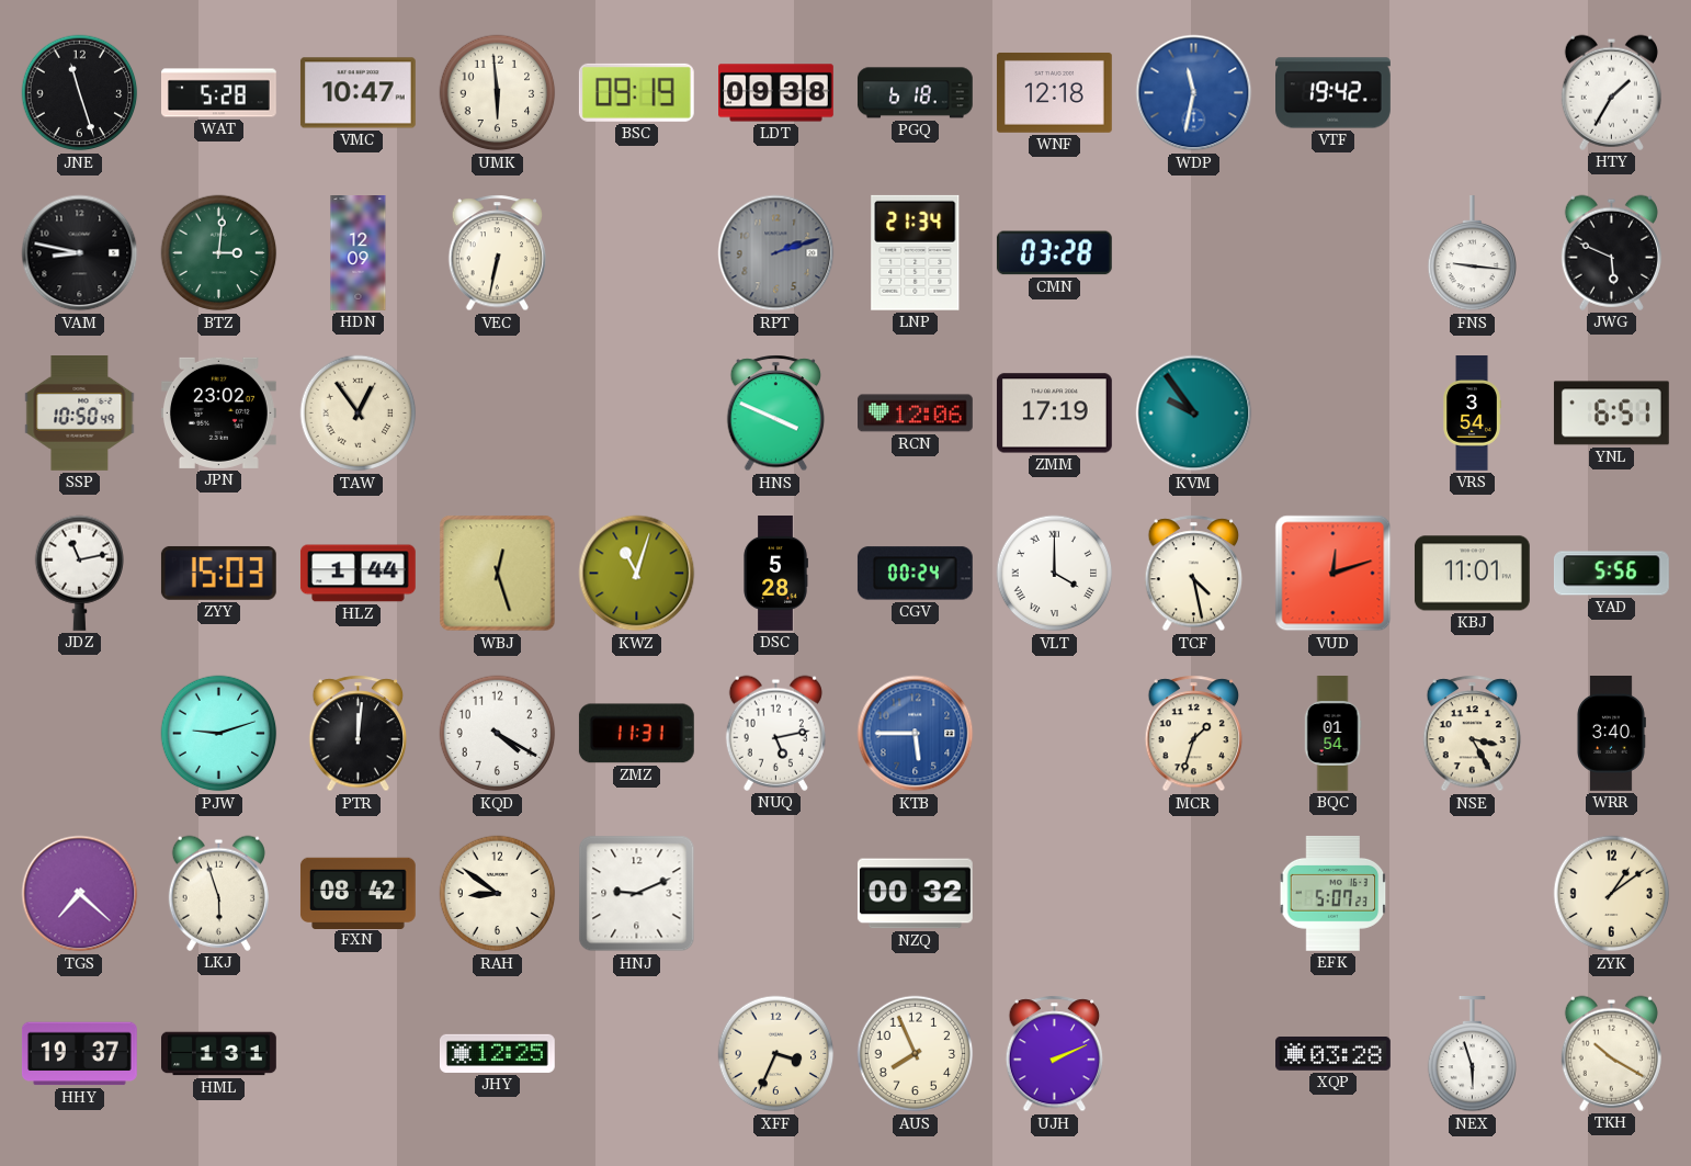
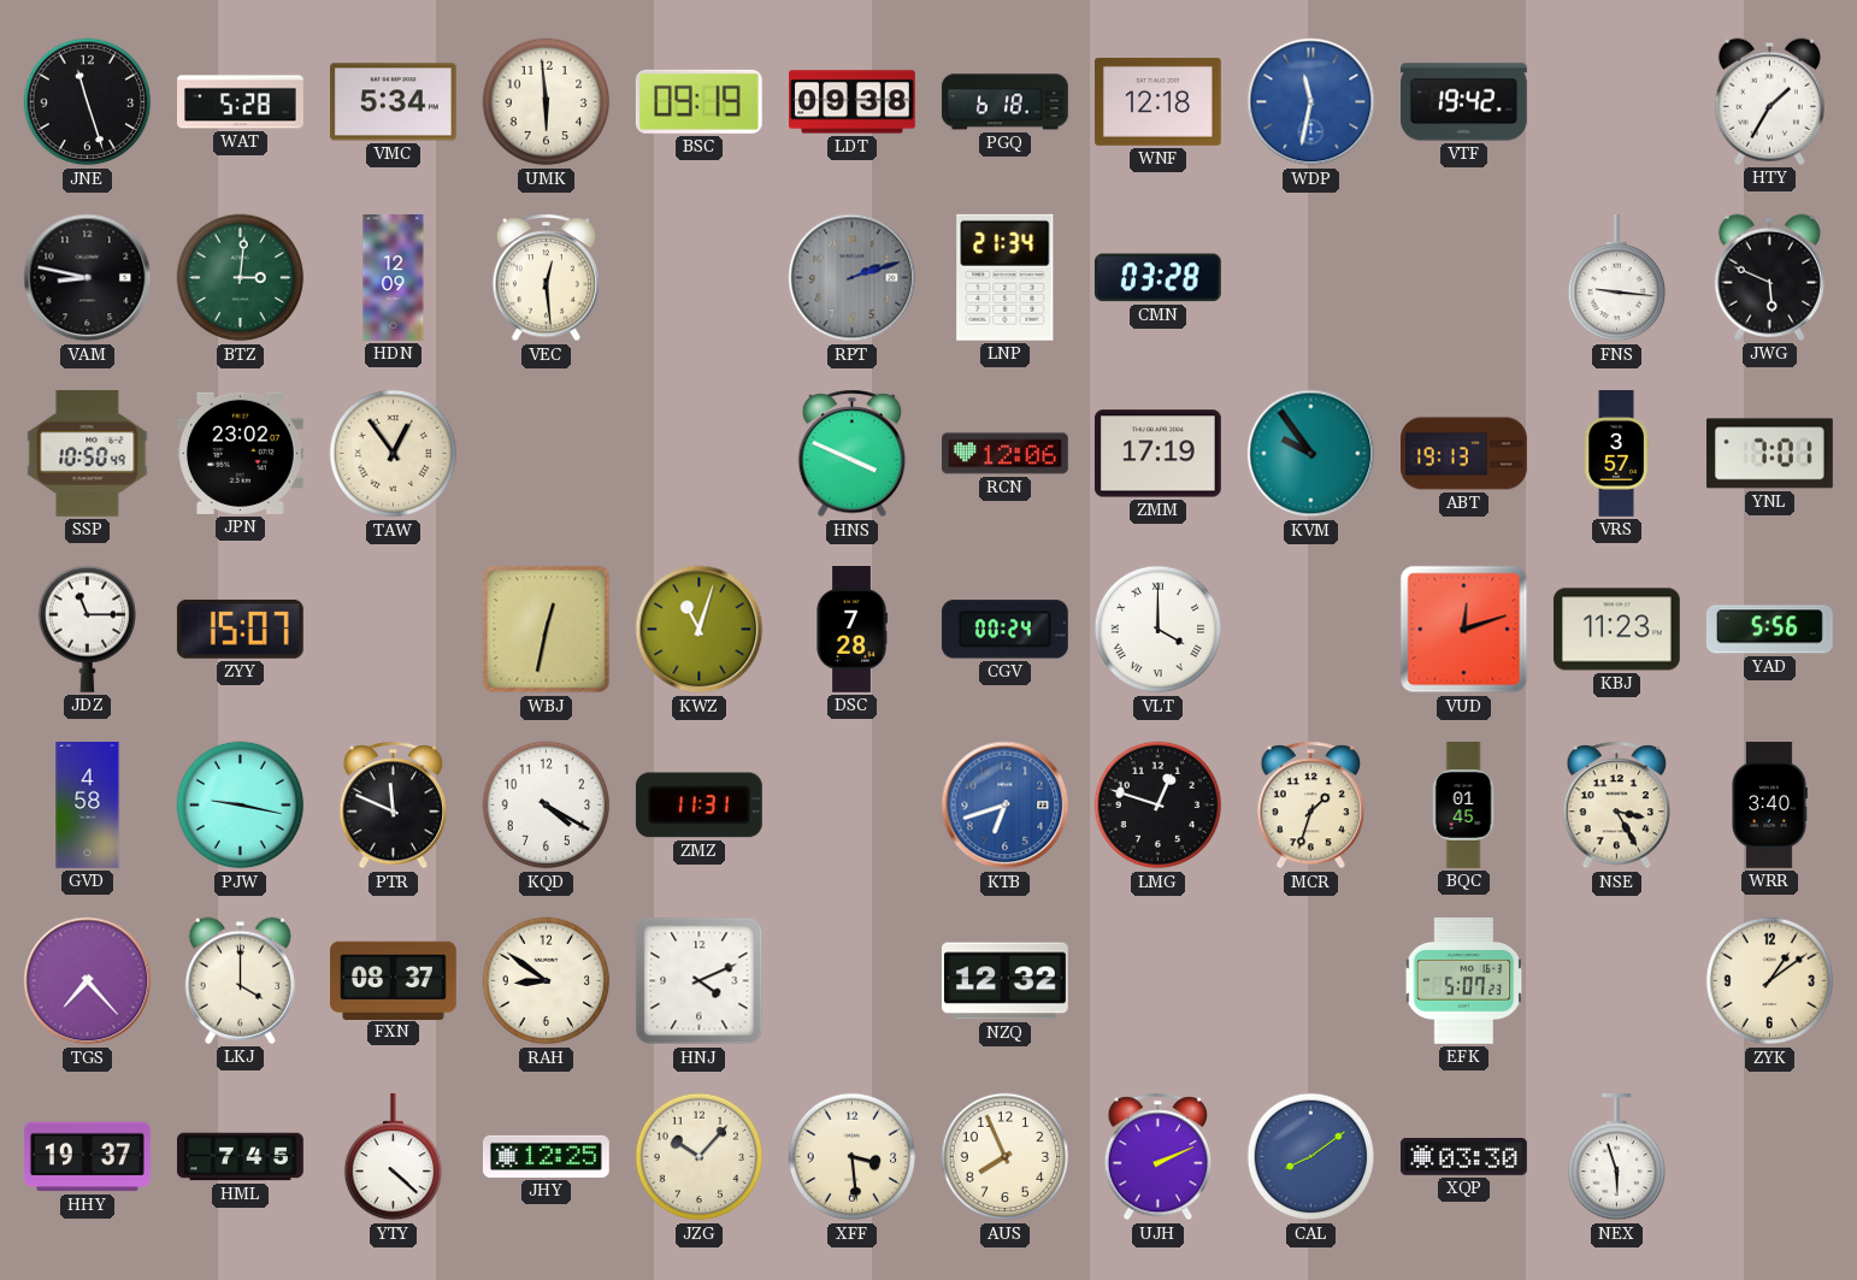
VMC: 10:47 -> 5:34
VEC: 6:32 -> 12:29
ABT: none -> 19:13
VRS: 3:54 -> 3:57
YNL: 6:51 -> 7:01
JDZ: 11:13 -> 11:15
ZYY: 15:03 -> 15:07
HLZ: 1:44 -> none
WBJ: 12:27 -> 12:32
DSC: 5:28 -> 7:28
TCF: 4:28 -> none
KBJ: 11:01 -> 11:23
GVD: none -> 4:58
PJW: 9:12 -> 9:17
PTR: 12:01 -> 11:49
NUQ: 5:13 -> none
KTB: 5:45 -> 6:42
LMG: none -> 12:48
BQC: 01:54 -> 01:45
TGS: 7:22 -> 7:23
LKJ: 5:57 -> 4:00
FXN: 08:42 -> 08:37
HNJ: 9:11 -> 4:11
NZQ: 00:32 -> 12:32
HML: 1:31 -> 7:45
YTY: none -> 4:22
JZG: none -> 10:07
XFF: 3:34 -> 3:29
CAL: none -> 8:09
XQP: 03:28 -> 03:30
TKH: 10:20 -> none
